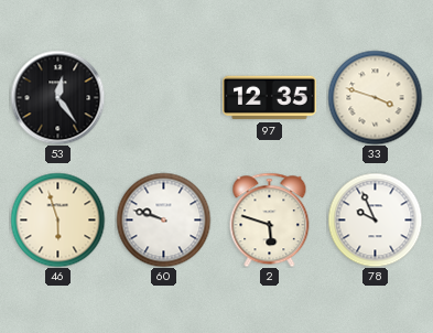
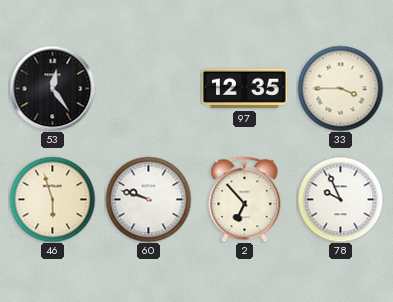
33: 3:48 -> 3:45
2: 5:48 -> 6:53
